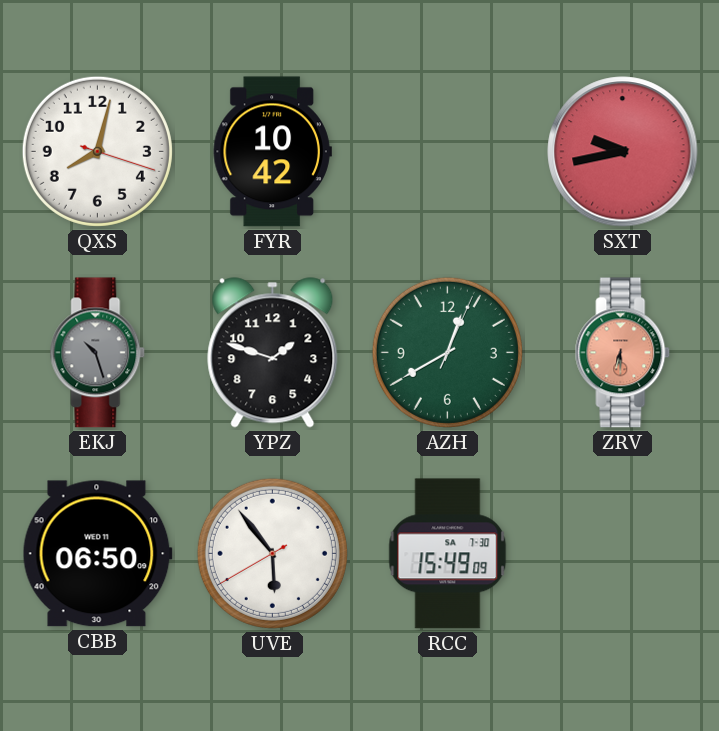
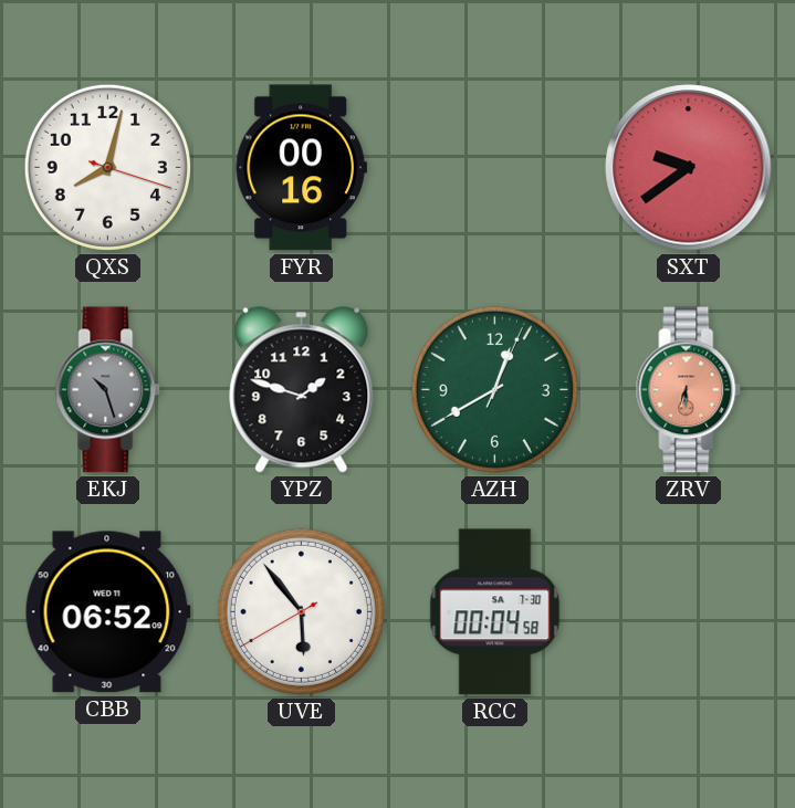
FYR: 10:42 -> 00:16
SXT: 9:43 -> 9:39
CBB: 06:50 -> 06:52
RCC: 15:49 -> 00:04
